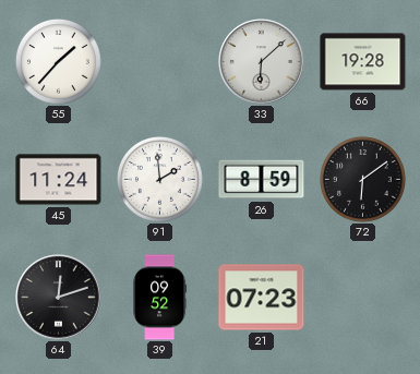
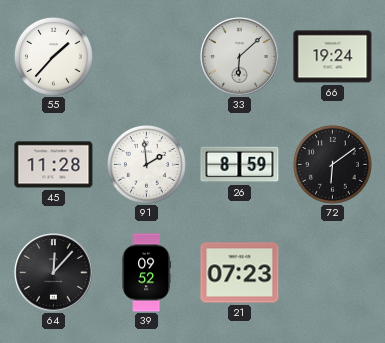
66: 19:28 -> 19:24
45: 11:24 -> 11:28
64: 12:12 -> 12:07
